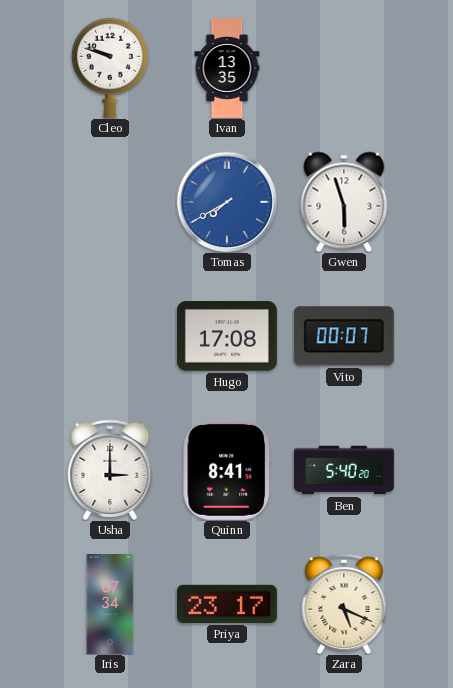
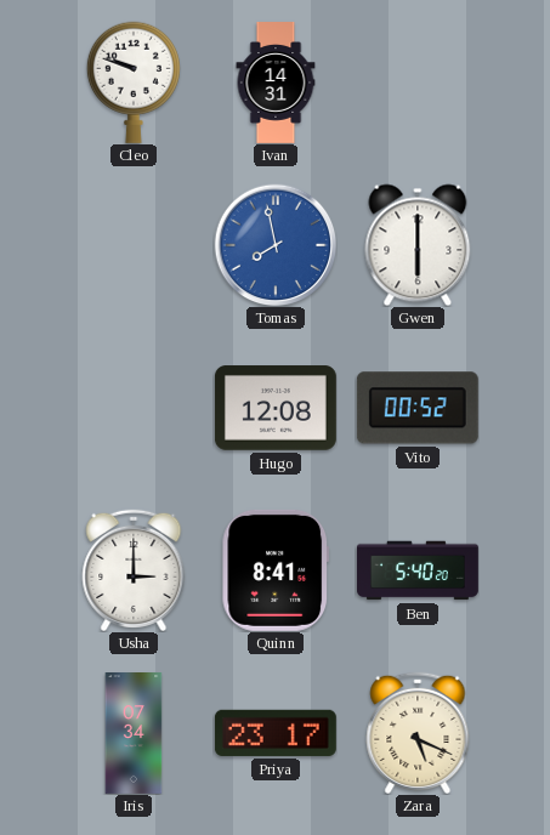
Ivan: 13:35 -> 14:31
Tomas: 7:40 -> 7:58
Gwen: 5:57 -> 6:00
Hugo: 17:08 -> 12:08
Vito: 00:07 -> 00:52
